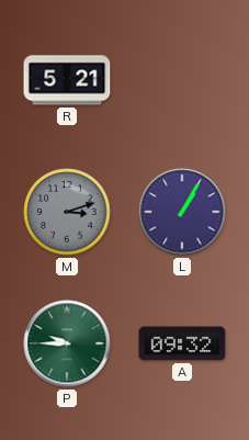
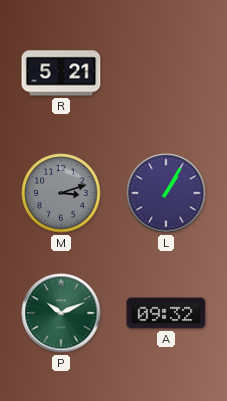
P: 9:45 -> 10:11
